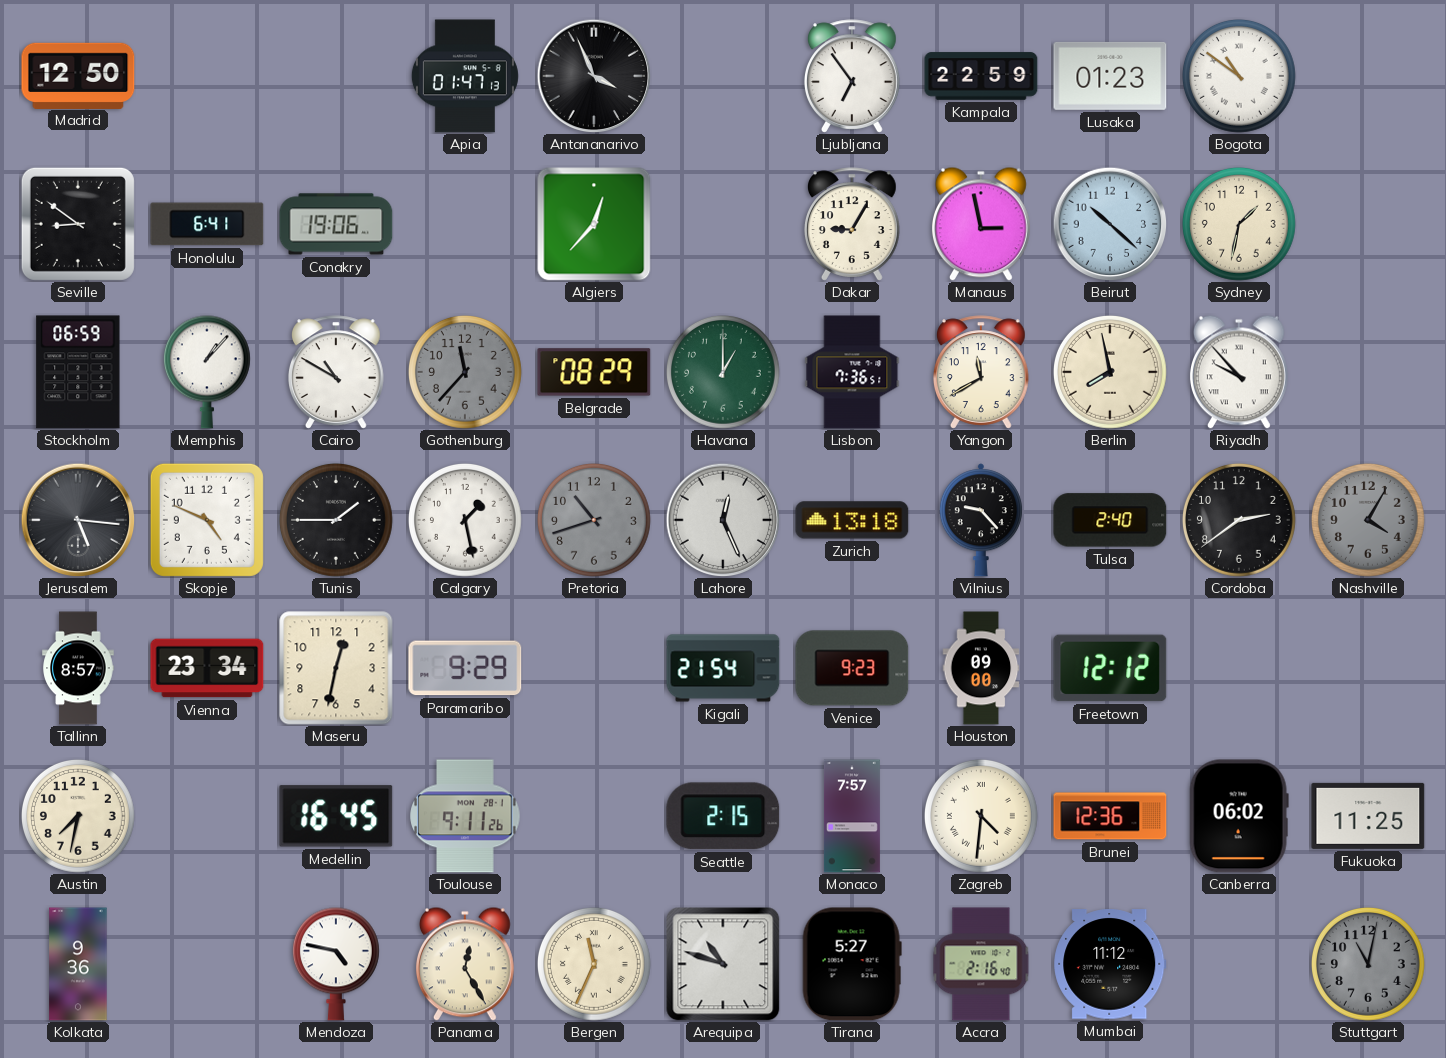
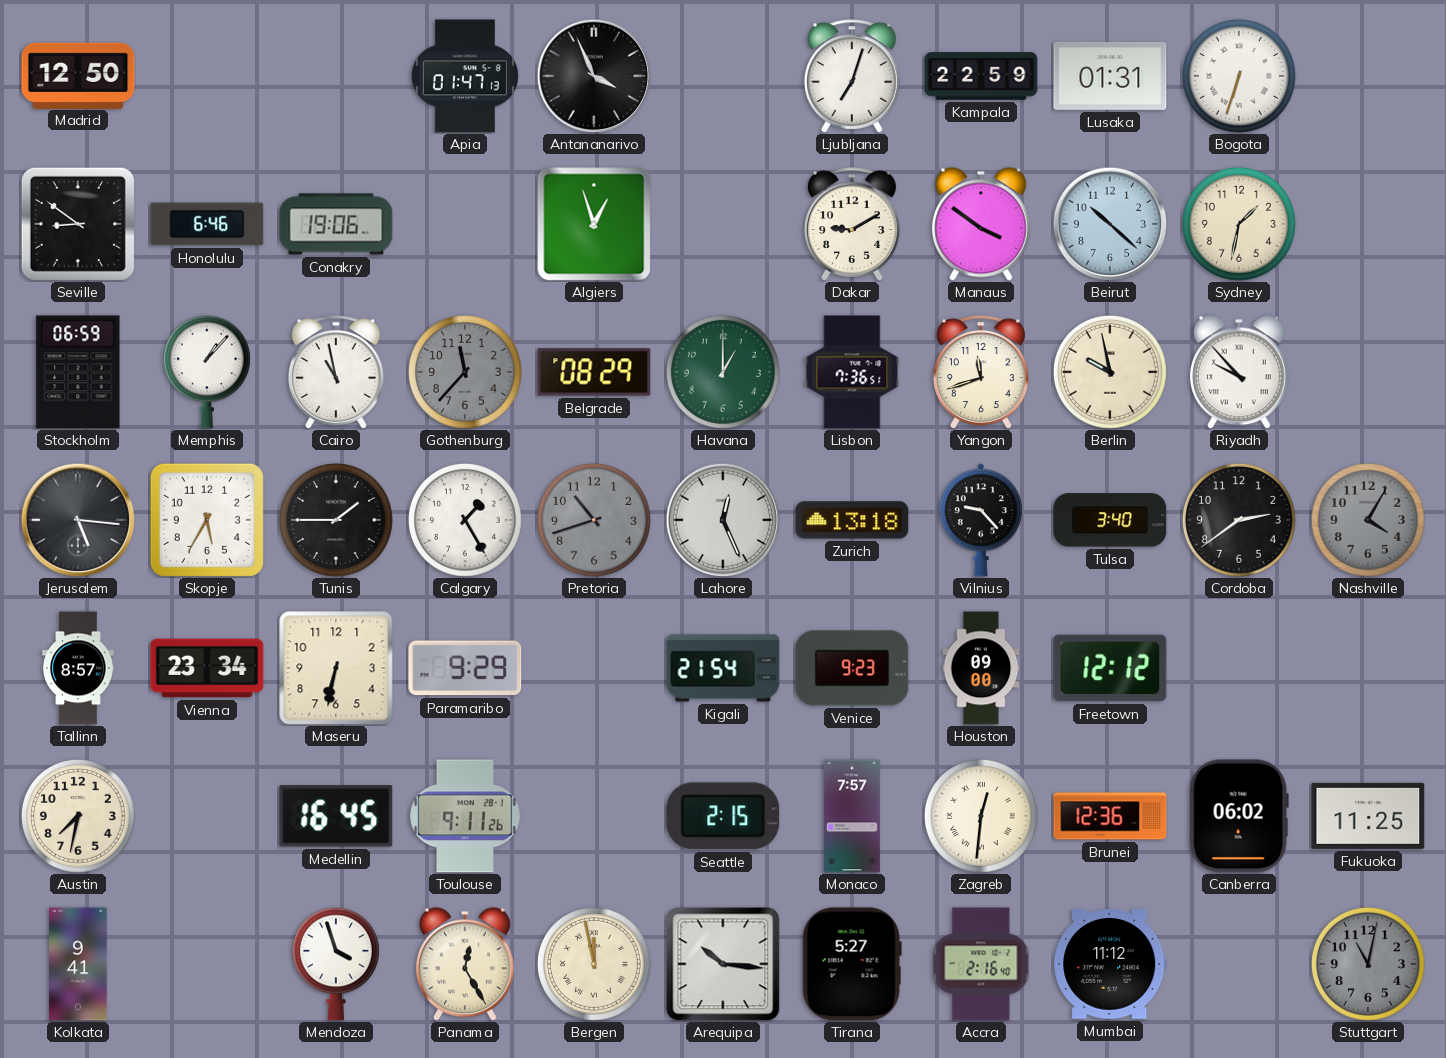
Ljubljana: 6:54 -> 7:03
Lusaka: 01:23 -> 01:31
Bogota: 10:51 -> 6:33
Honolulu: 6:41 -> 6:46
Algiers: 12:37 -> 12:57
Dakar: 9:05 -> 9:10
Manaus: 2:58 -> 3:51
Cairo: 10:50 -> 10:58
Yangon: 11:40 -> 11:42
Berlin: 7:58 -> 9:58
Skopje: 4:49 -> 5:35
Calgary: 1:28 -> 1:25
Tulsa: 2:40 -> 3:40
Maseru: 12:32 -> 6:32
Zagreb: 4:31 -> 12:31
Kolkata: 9:36 -> 9:41
Mendoza: 4:47 -> 3:57
Bergen: 11:34 -> 11:58
Arequipa: 10:48 -> 10:16
